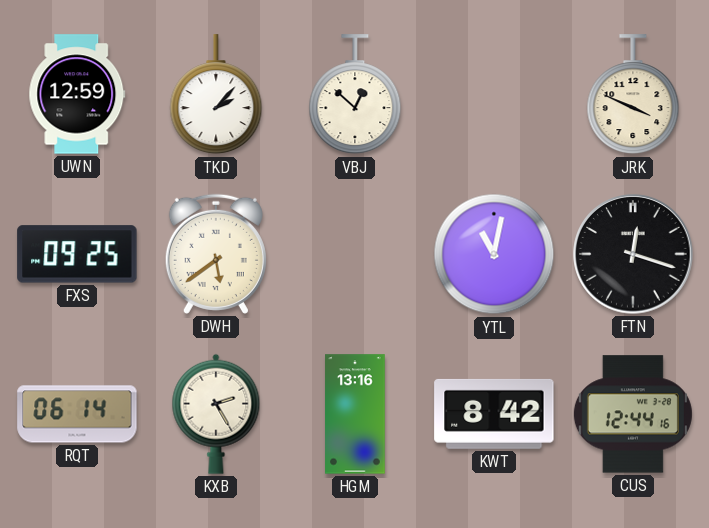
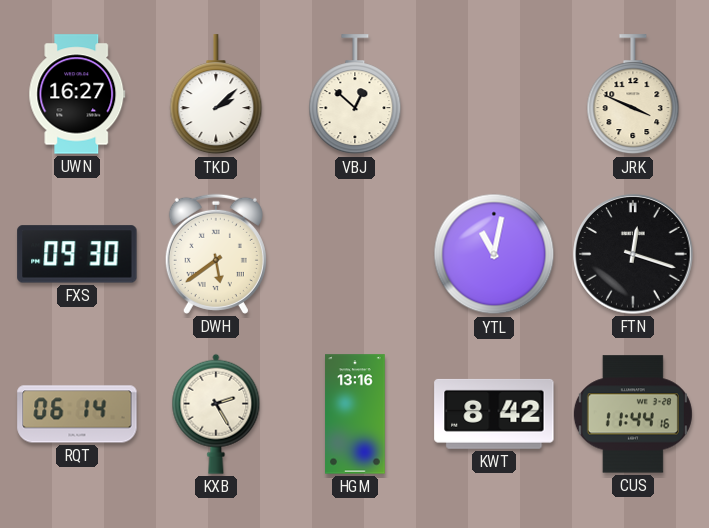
UWN: 12:59 -> 16:27
TKD: 2:07 -> 2:08
FXS: 09:25 -> 09:30
CUS: 12:44 -> 11:44
